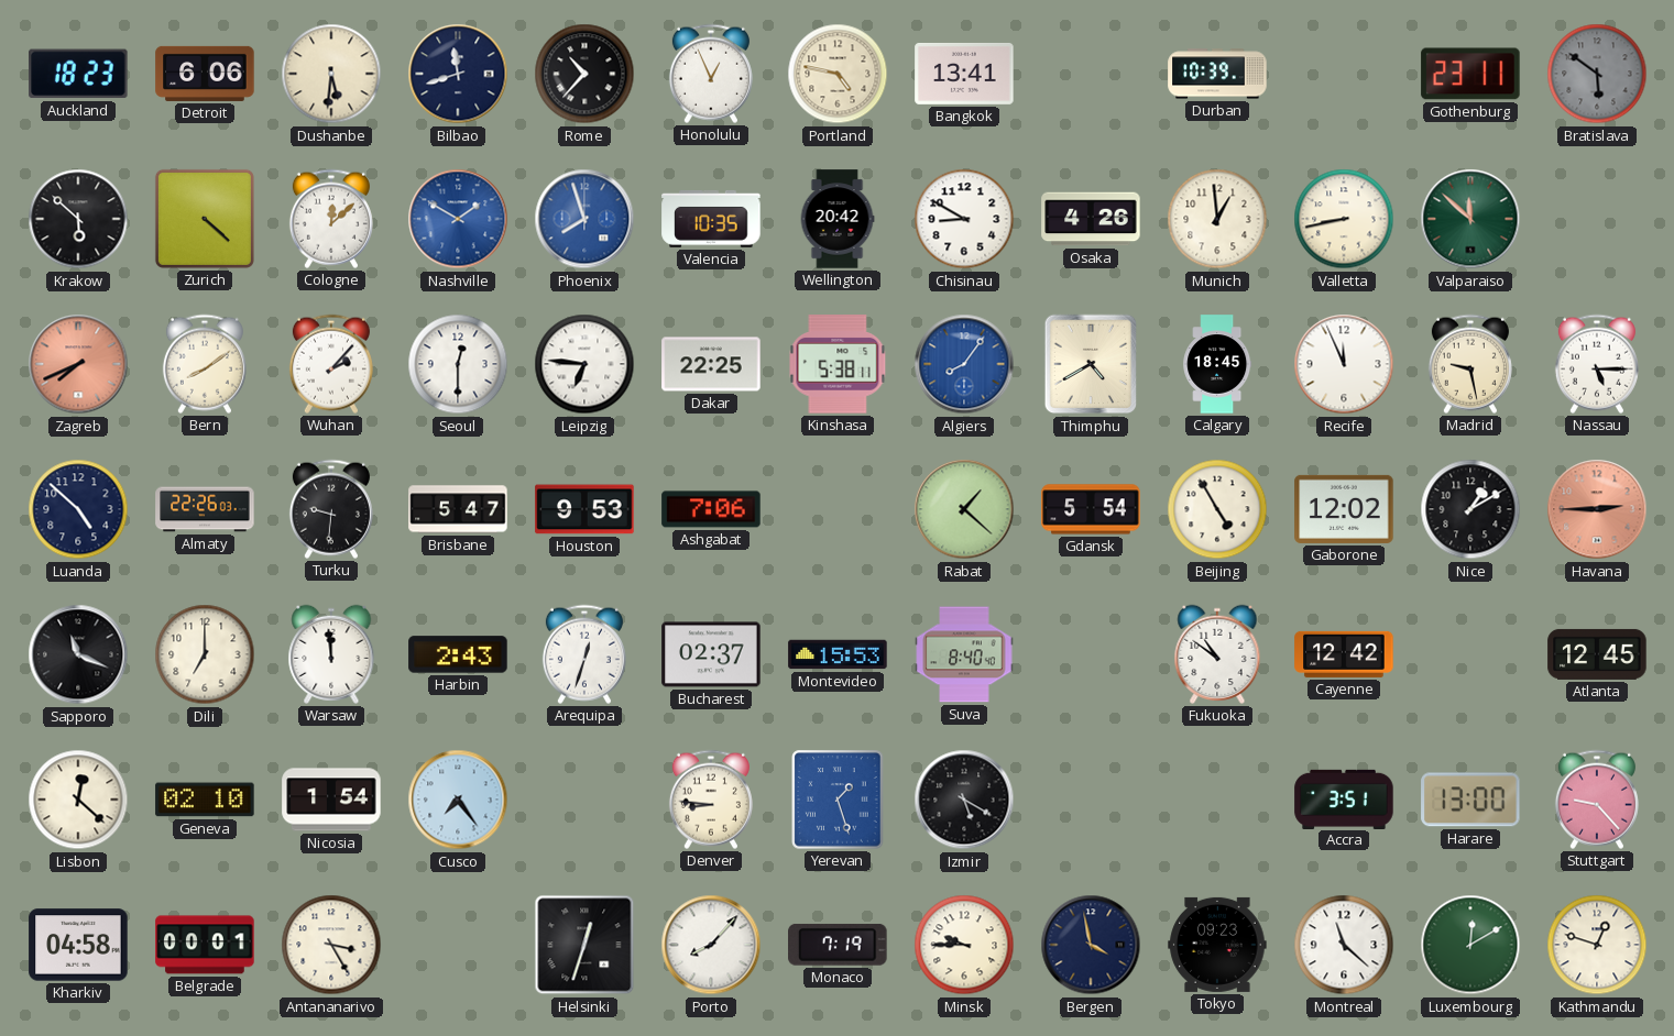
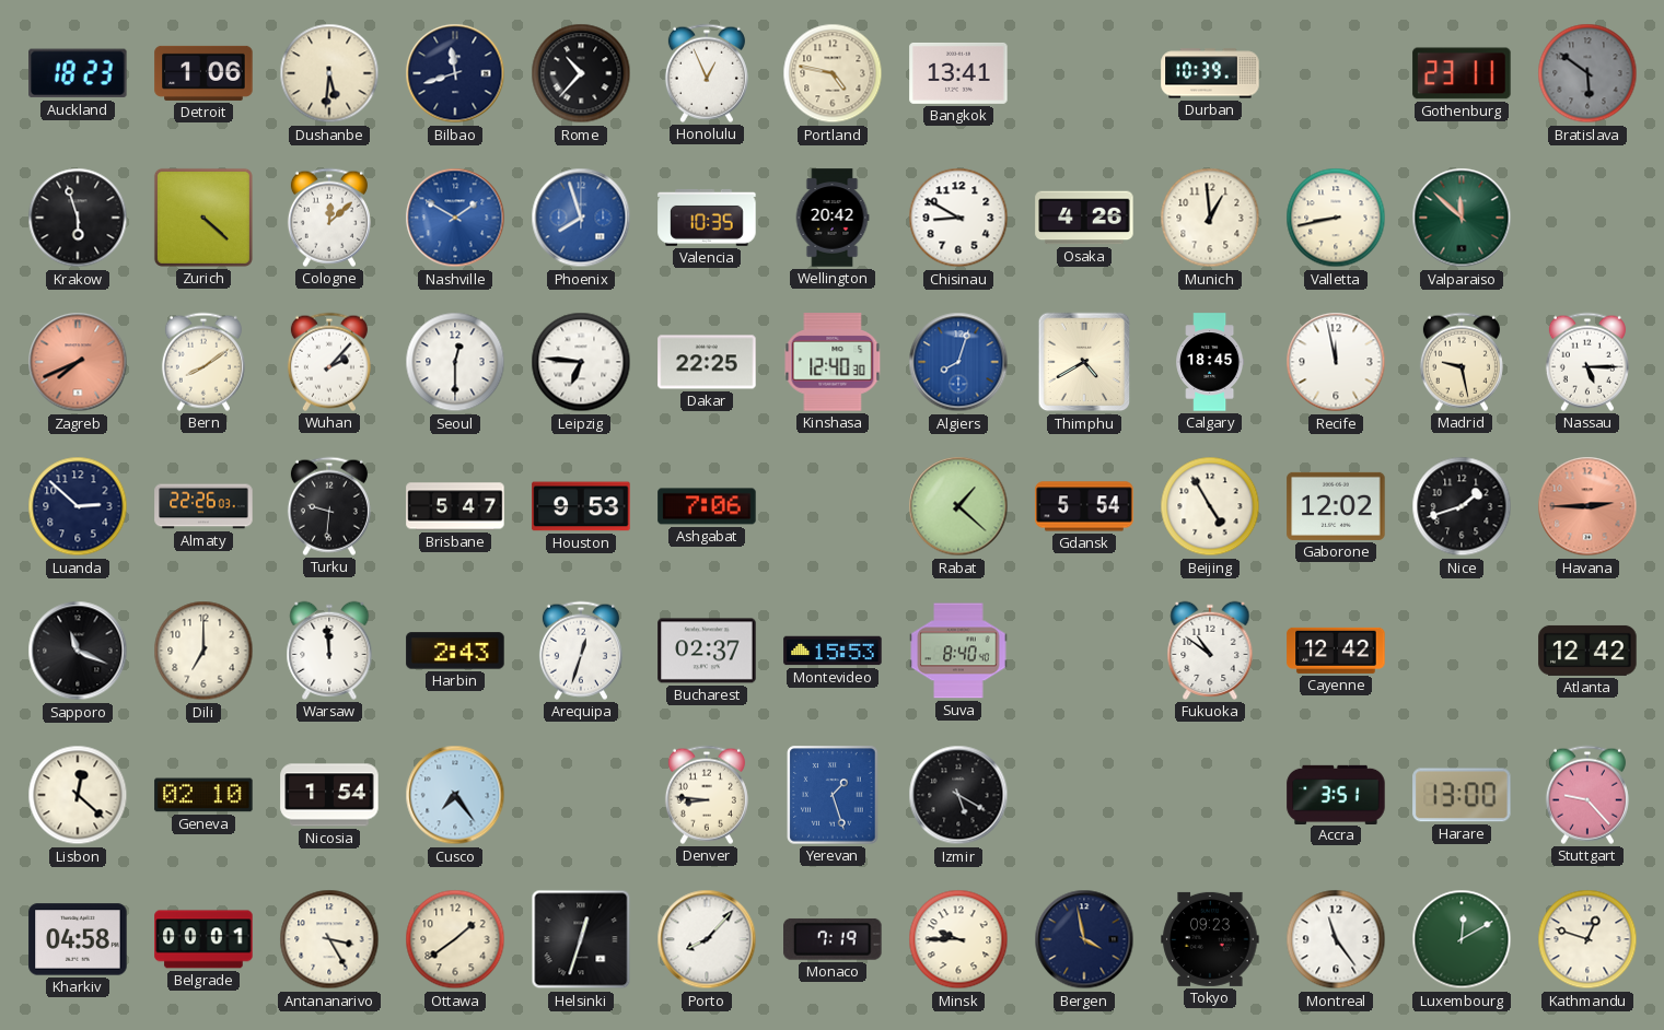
Detroit: 6:06 -> 1:06
Krakow: 5:52 -> 5:57
Kinshasa: 5:38 -> 12:40
Algiers: 8:06 -> 8:03
Recife: 11:56 -> 11:58
Luanda: 4:52 -> 2:52
Nice: 1:10 -> 1:42
Atlanta: 12:45 -> 12:42
Ottawa: none -> 1:39
Montreal: 11:22 -> 11:24
